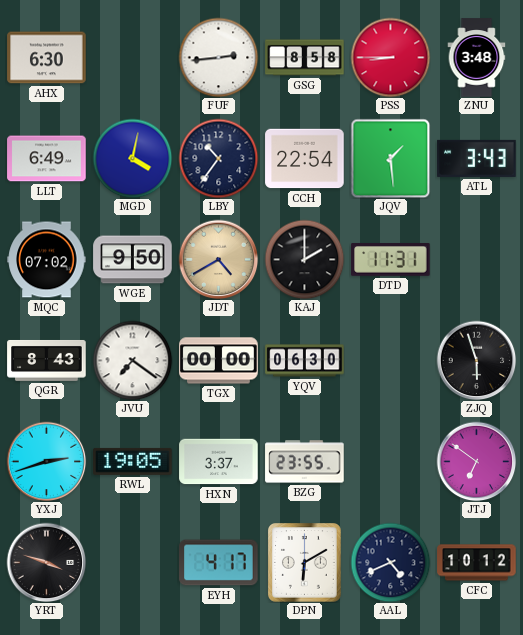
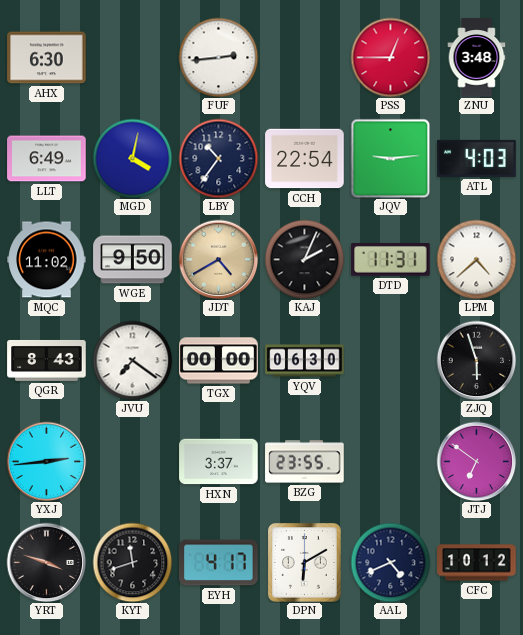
GSG: 8:58 -> none
PSS: 8:45 -> 12:45
JQV: 1:29 -> 9:14
ATL: 3:43 -> 4:03
MQC: 07:02 -> 11:02
KAJ: 2:00 -> 2:04
LPM: none -> 4:38
YXJ: 2:42 -> 2:44
RWL: 19:05 -> none
KYT: none -> 11:42
